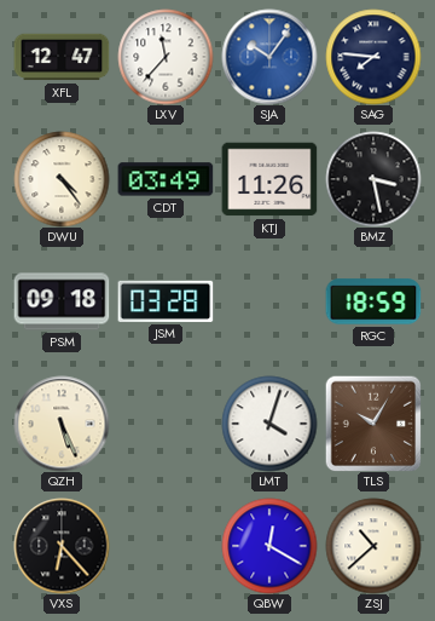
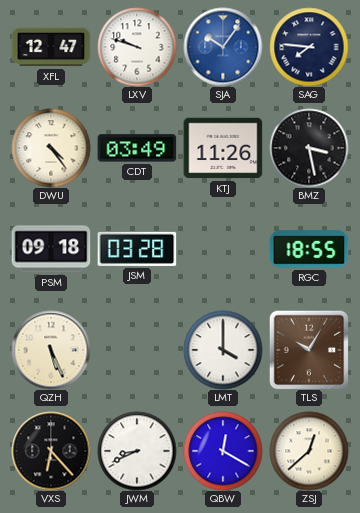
LXV: 11:37 -> 9:48
RGC: 18:59 -> 18:55
LMT: 4:03 -> 4:00
JWM: none -> 8:41
ZSJ: 10:38 -> 12:38
